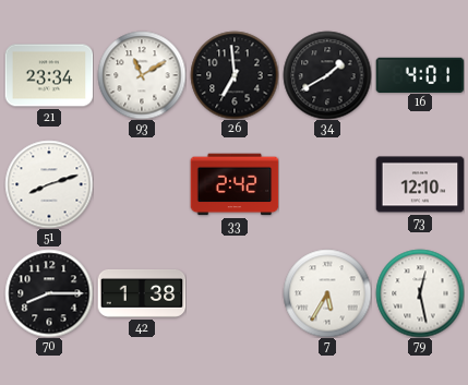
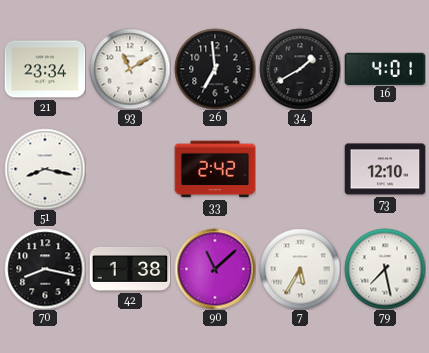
51: 8:12 -> 8:17
70: 8:15 -> 8:17
90: none -> 11:08
79: 12:28 -> 7:28
